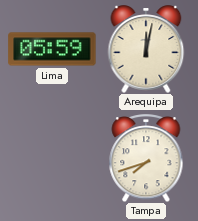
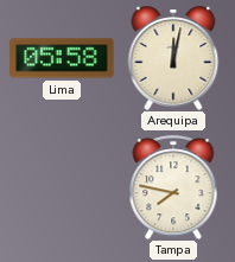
Lima: 05:59 -> 05:58
Tampa: 7:42 -> 7:47
